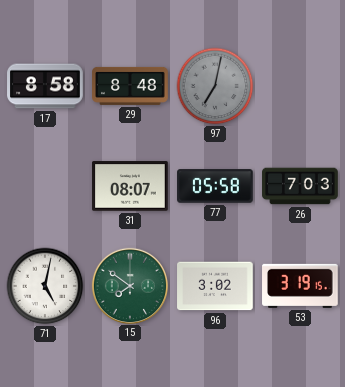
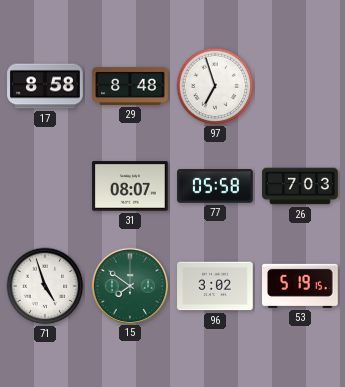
97: 7:02 -> 6:57
97 dial: grey -> white
71: 5:02 -> 4:57
53: 3:19 -> 5:19
